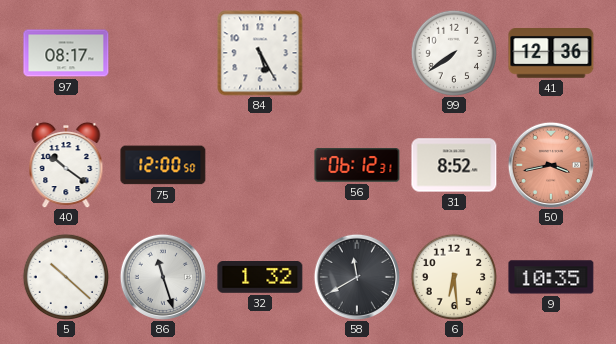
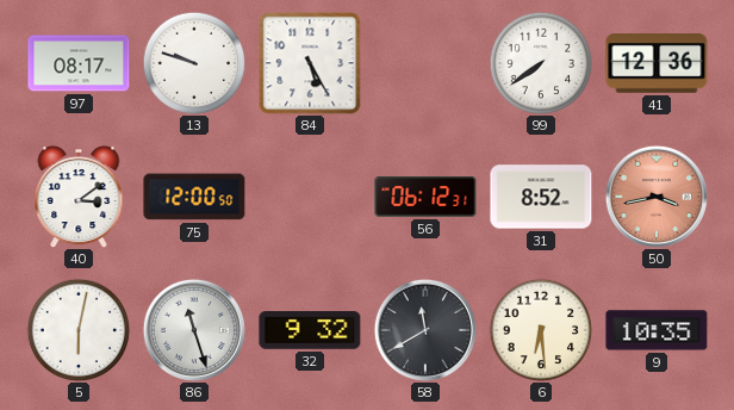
13: none -> 9:48
40: 10:21 -> 3:09
5: 10:22 -> 6:02
32: 1:32 -> 9:32
